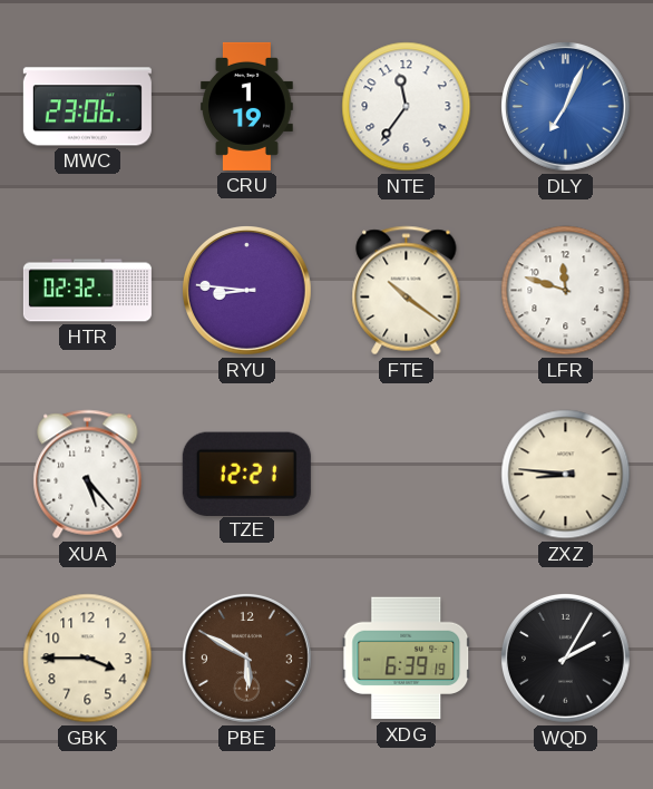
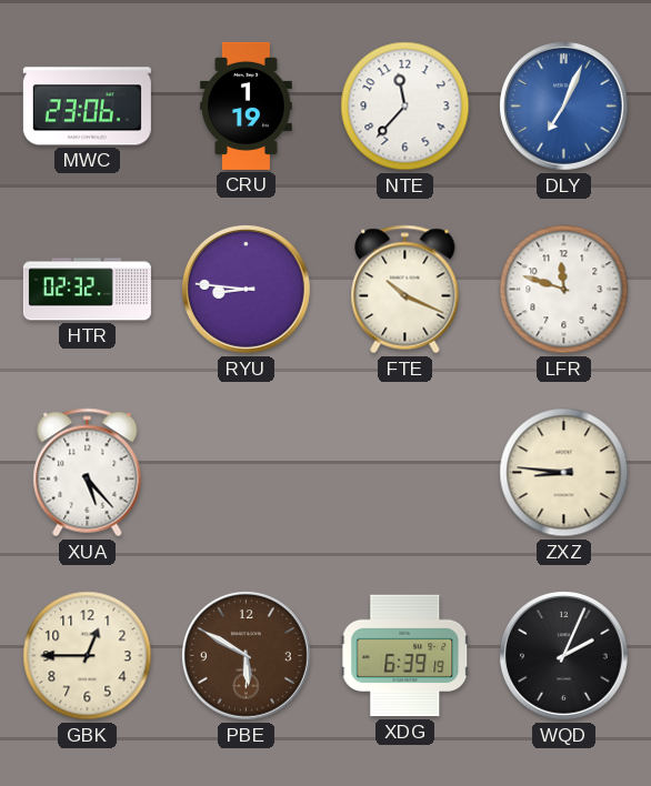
NTE: 11:36 -> 11:37
FTE: 10:21 -> 10:19
TZE: 12:21 -> none
GBK: 3:45 -> 12:45
WQD: 2:05 -> 2:04
